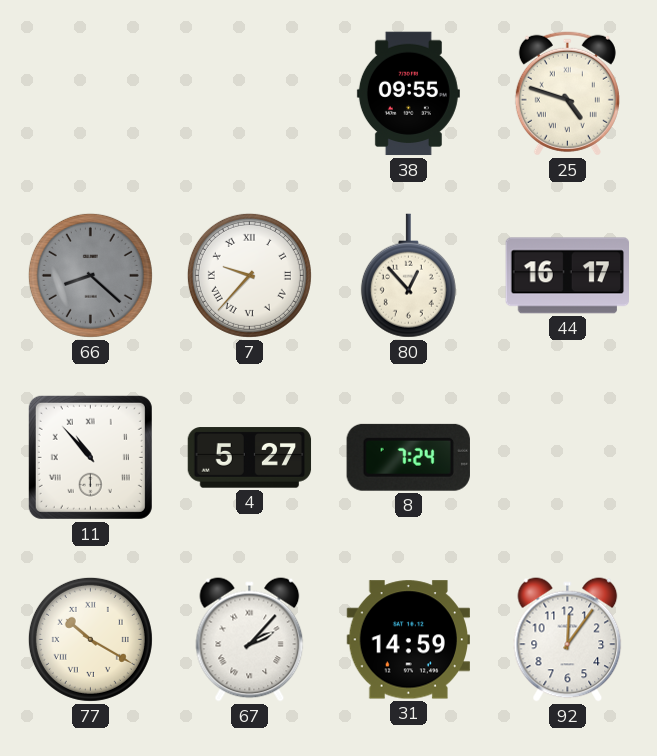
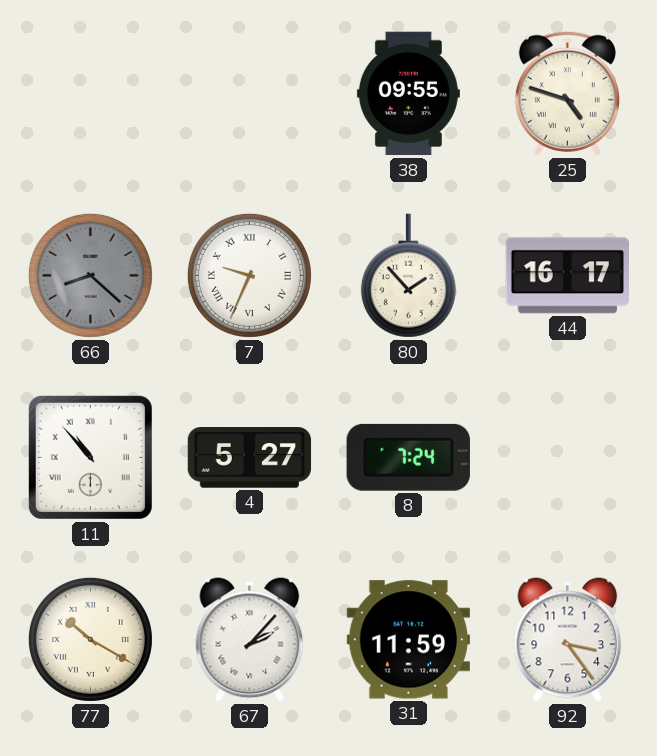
7: 9:37 -> 9:34
80: 12:53 -> 1:53
31: 14:59 -> 11:59
92: 12:06 -> 3:24
